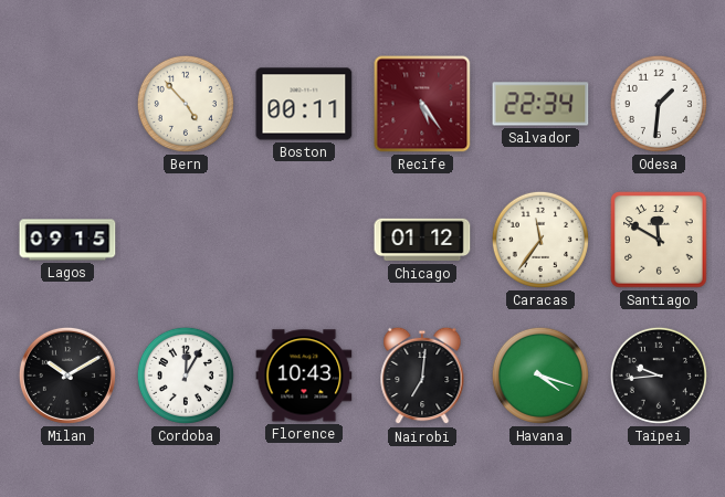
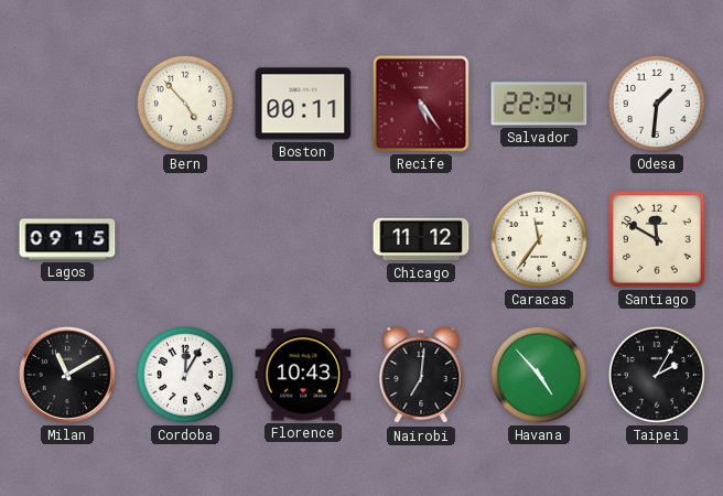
Chicago: 01:12 -> 11:12
Milan: 10:10 -> 11:10
Havana: 4:18 -> 4:53
Taipei: 9:44 -> 2:05
